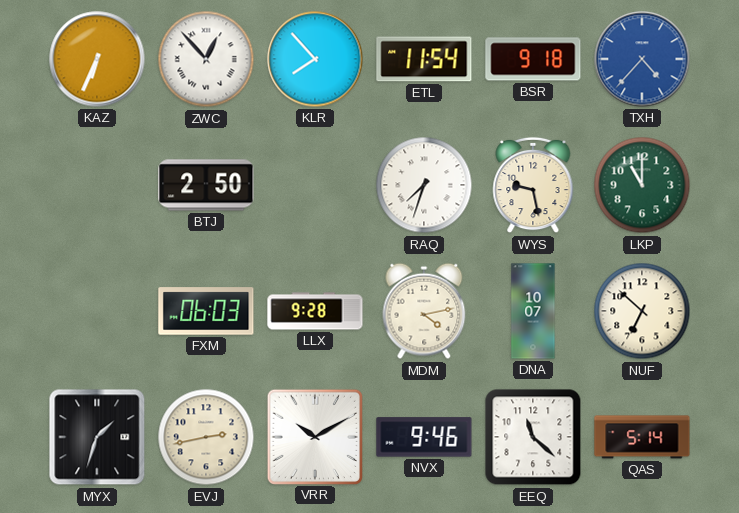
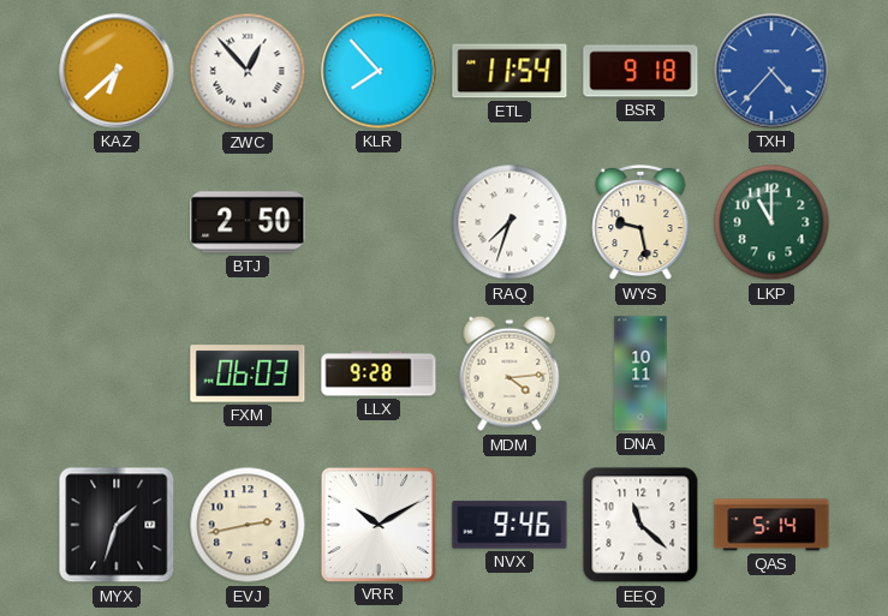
KAZ: 6:34 -> 6:38
MDM: 4:13 -> 4:14
DNA: 10:07 -> 10:11
NUF: 6:52 -> none
